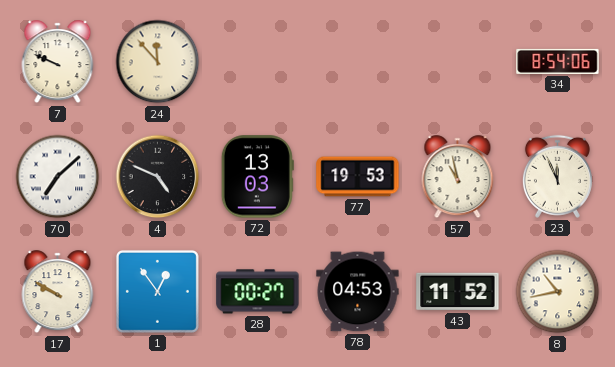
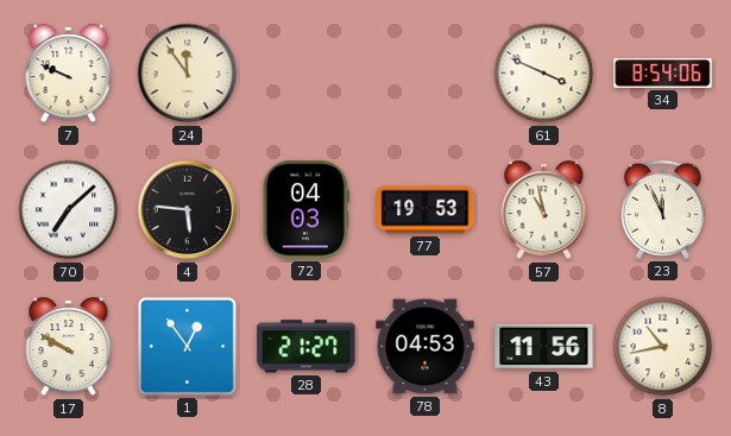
24: 11:53 -> 11:54
61: none -> 3:49
4: 4:49 -> 5:46
72: 13:03 -> 04:03
28: 00:27 -> 21:27
43: 11:52 -> 11:56
